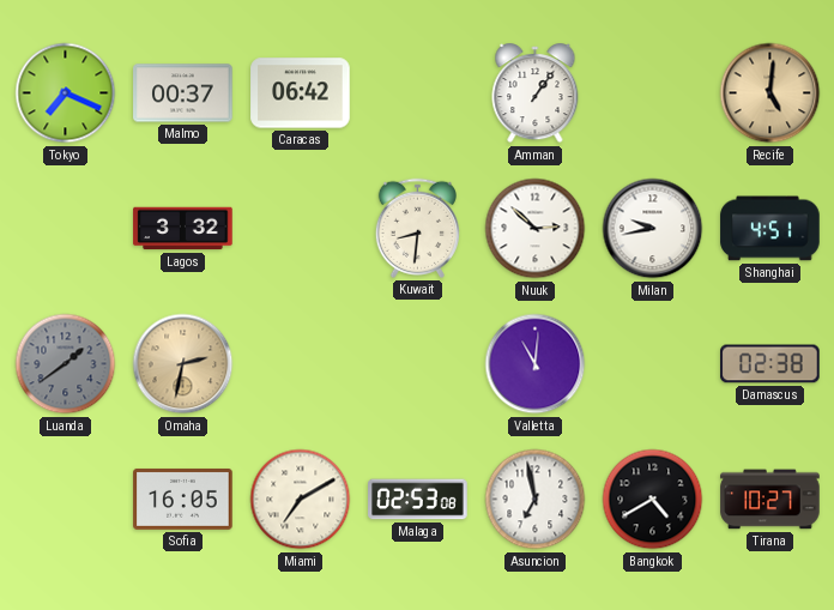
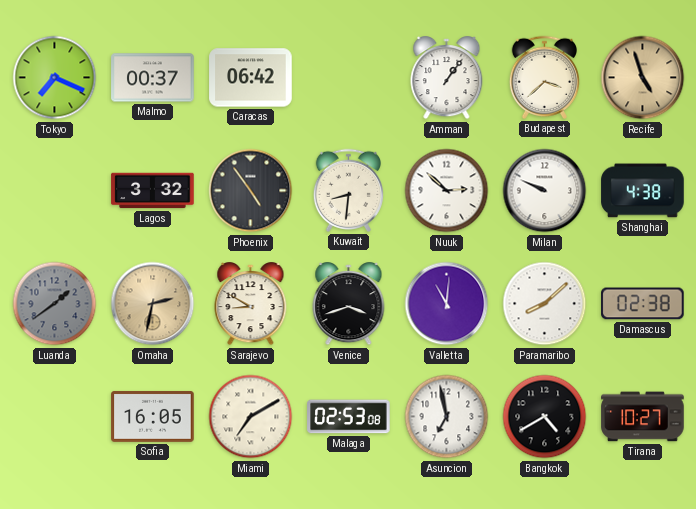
Budapest: none -> 3:38
Recife: 5:01 -> 4:57
Phoenix: none -> 4:54
Milan: 9:43 -> 9:49
Shanghai: 4:51 -> 4:38
Sarajevo: none -> 8:50
Venice: none -> 3:42
Paramaribo: none -> 8:08
